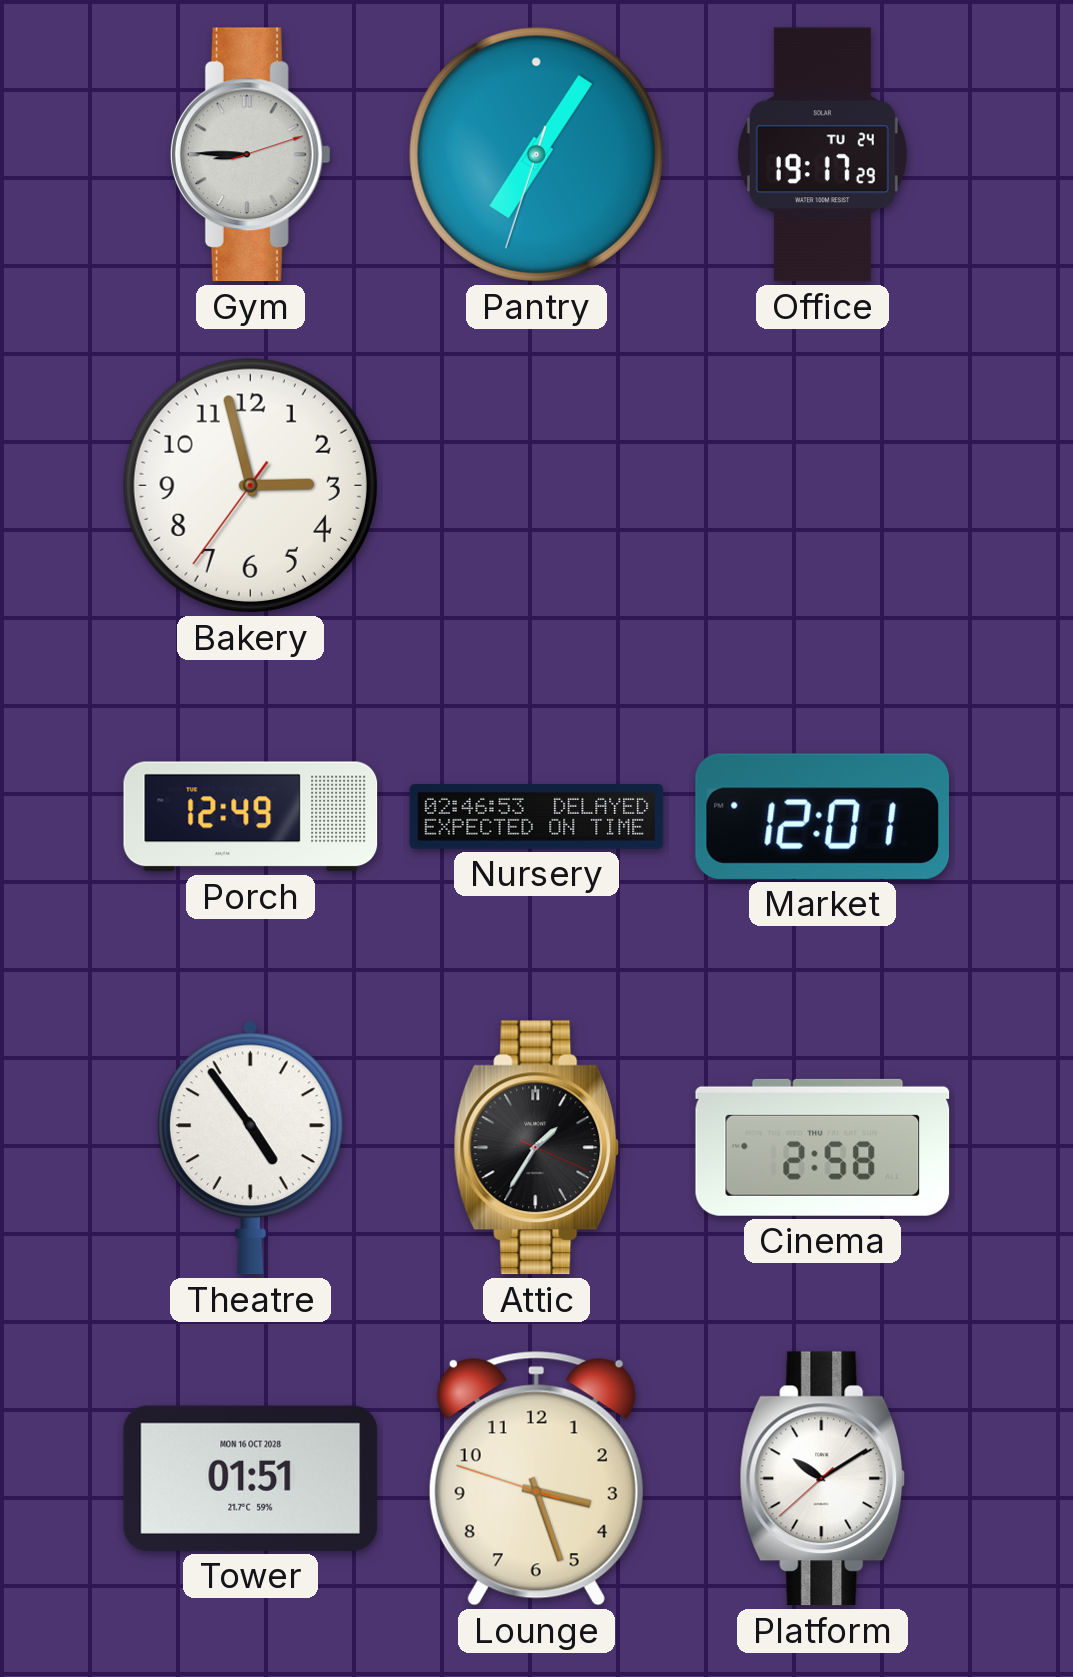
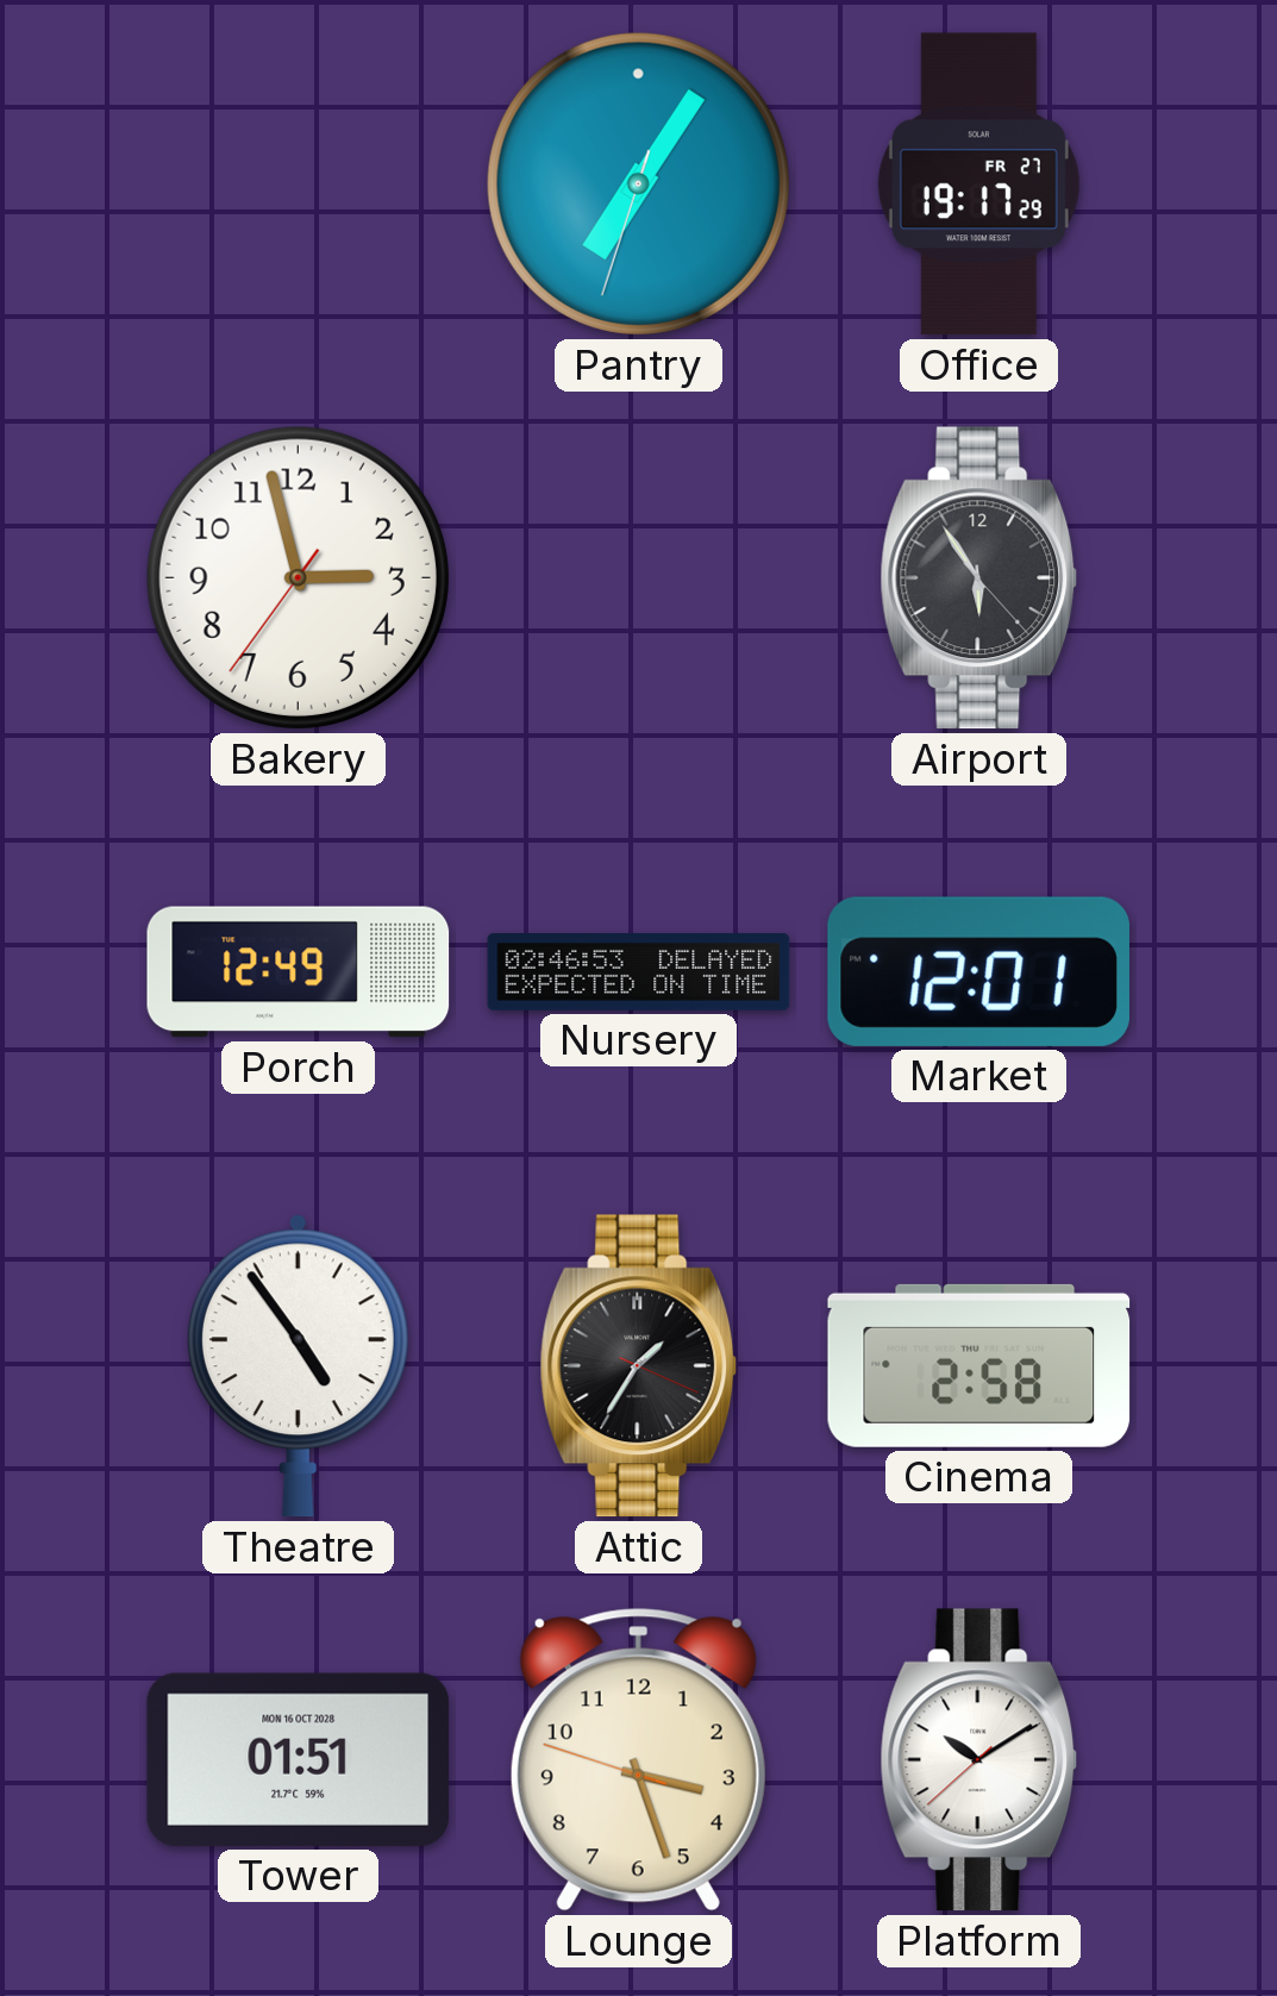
Gym: 8:45 -> none
Office date: TU 24 -> FR 27
Airport: none -> 5:54
